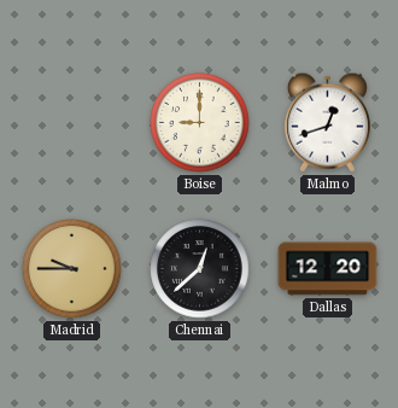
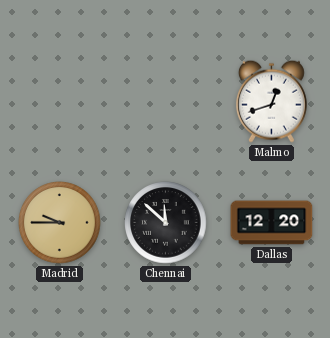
Boise: 9:00 -> none
Chennai: 12:38 -> 11:52
